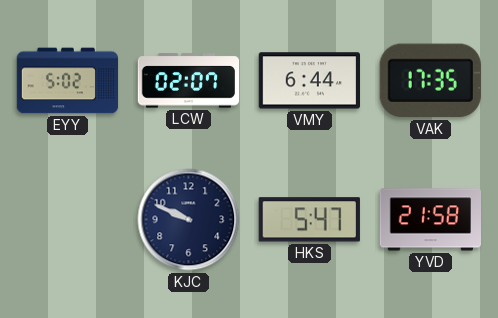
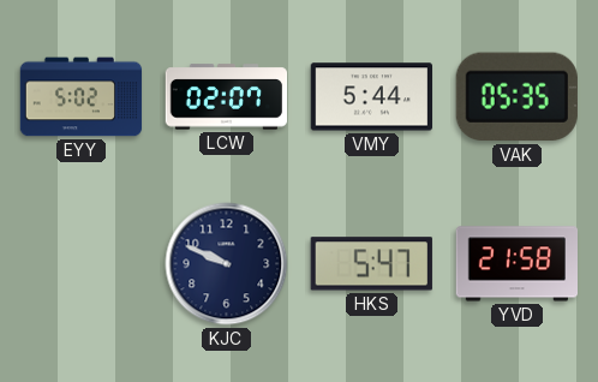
VMY: 6:44 -> 5:44
VAK: 17:35 -> 05:35
